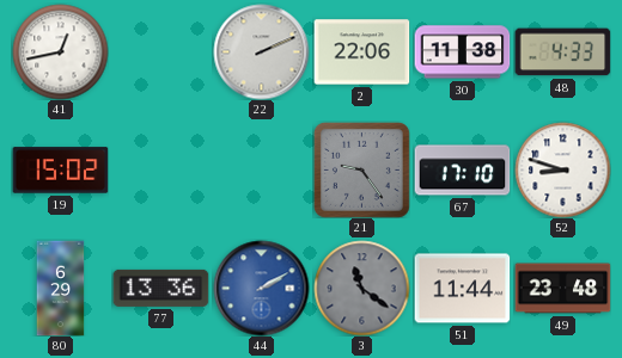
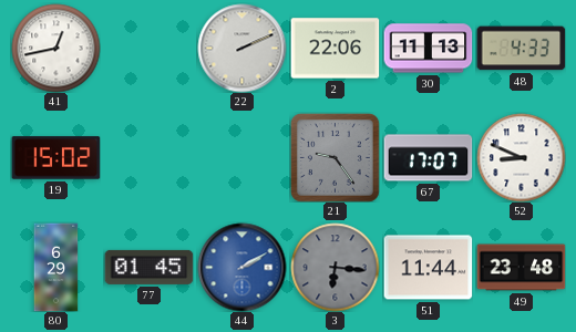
30: 11:38 -> 11:13
67: 17:10 -> 17:07
52: 8:48 -> 8:49
77: 13:36 -> 01:45
3: 11:21 -> 6:16
